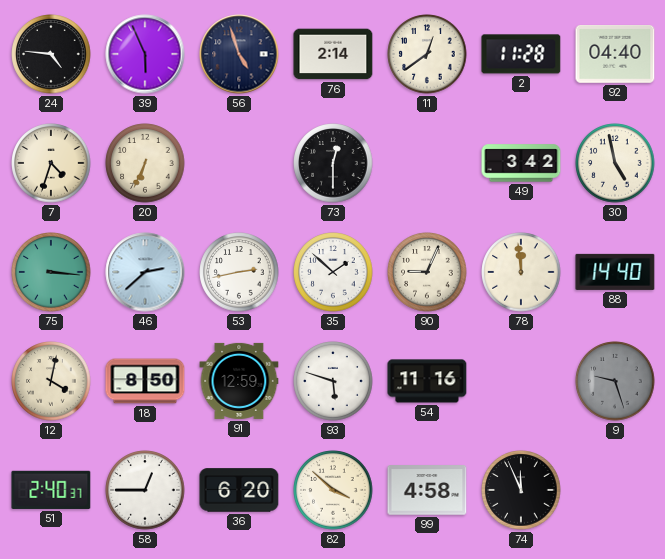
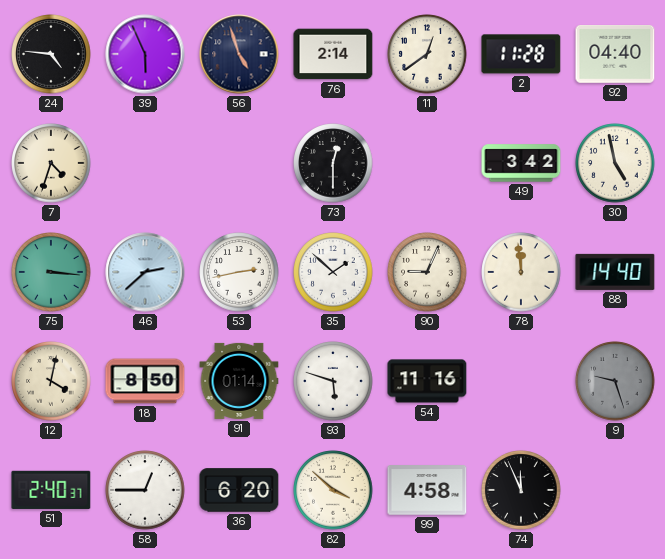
20: 6:34 -> none
91: 12:59 -> 01:14
